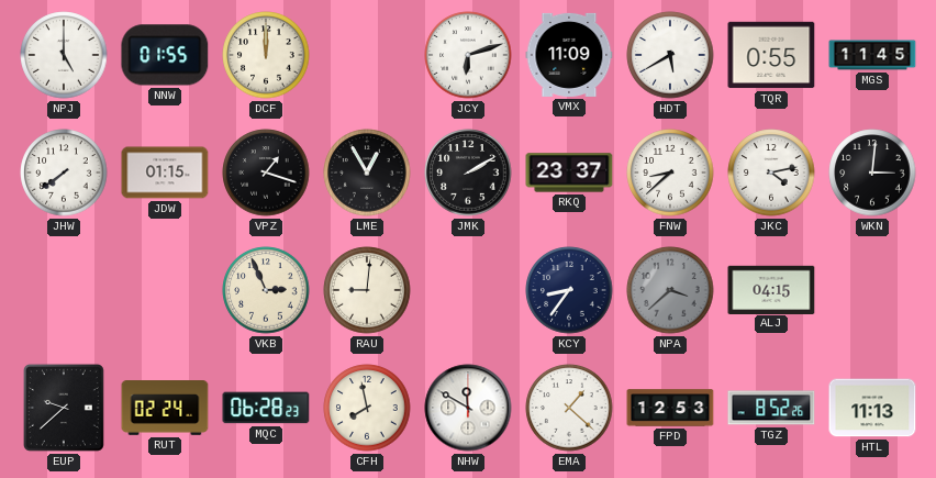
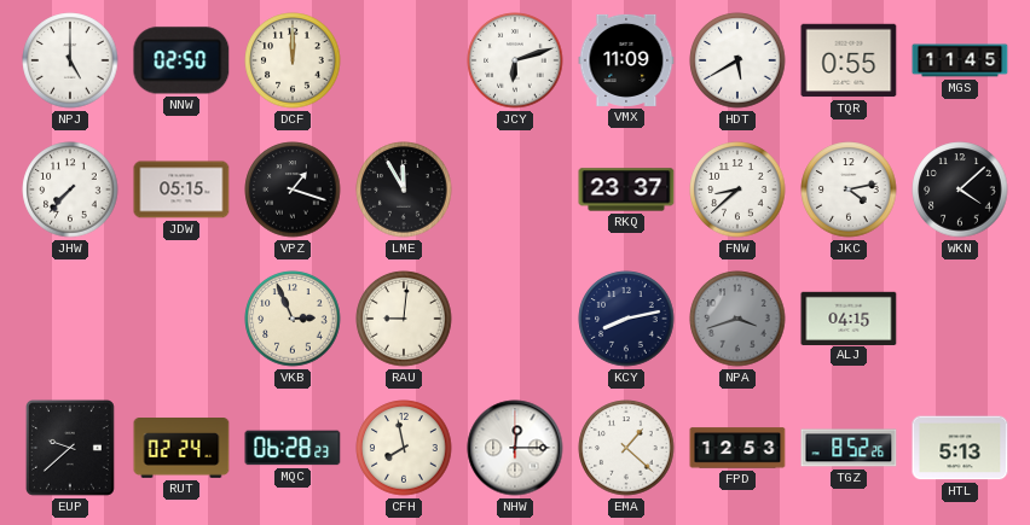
NNW: 01:55 -> 02:50
JHW: 7:39 -> 7:37
JDW: 01:15 -> 05:15
LME: 12:55 -> 11:55
JMK: 2:10 -> none
WKN: 3:01 -> 4:08
KCY: 8:36 -> 8:13
NPA: 3:38 -> 3:42
NHW: 11:50 -> 12:15
HTL: 11:13 -> 5:13
